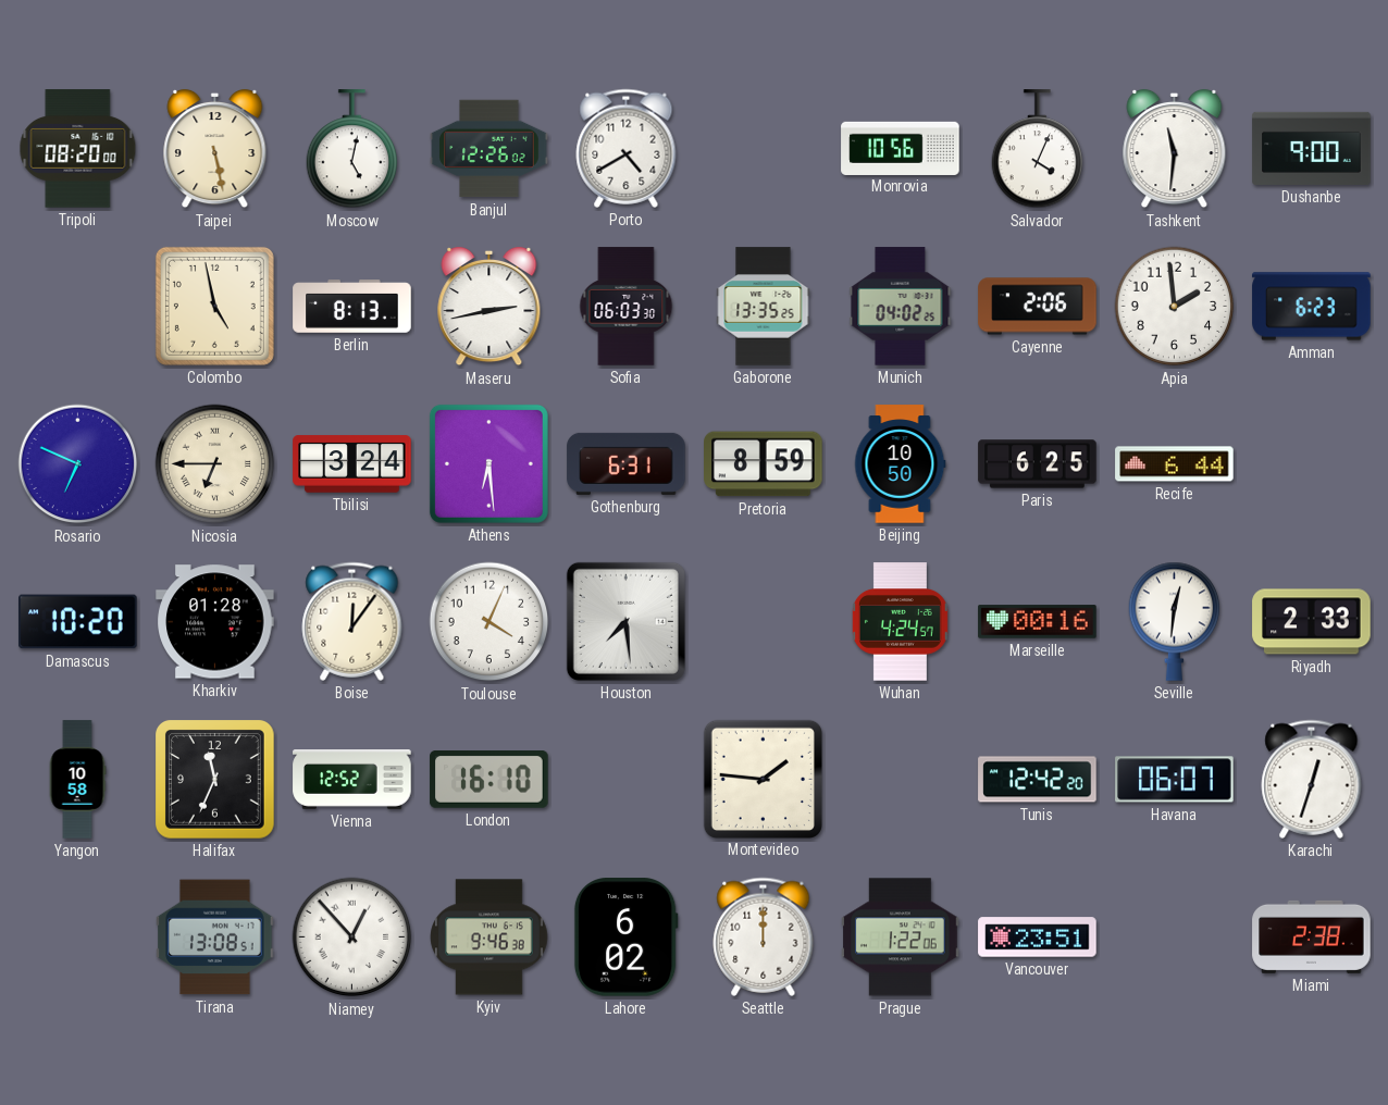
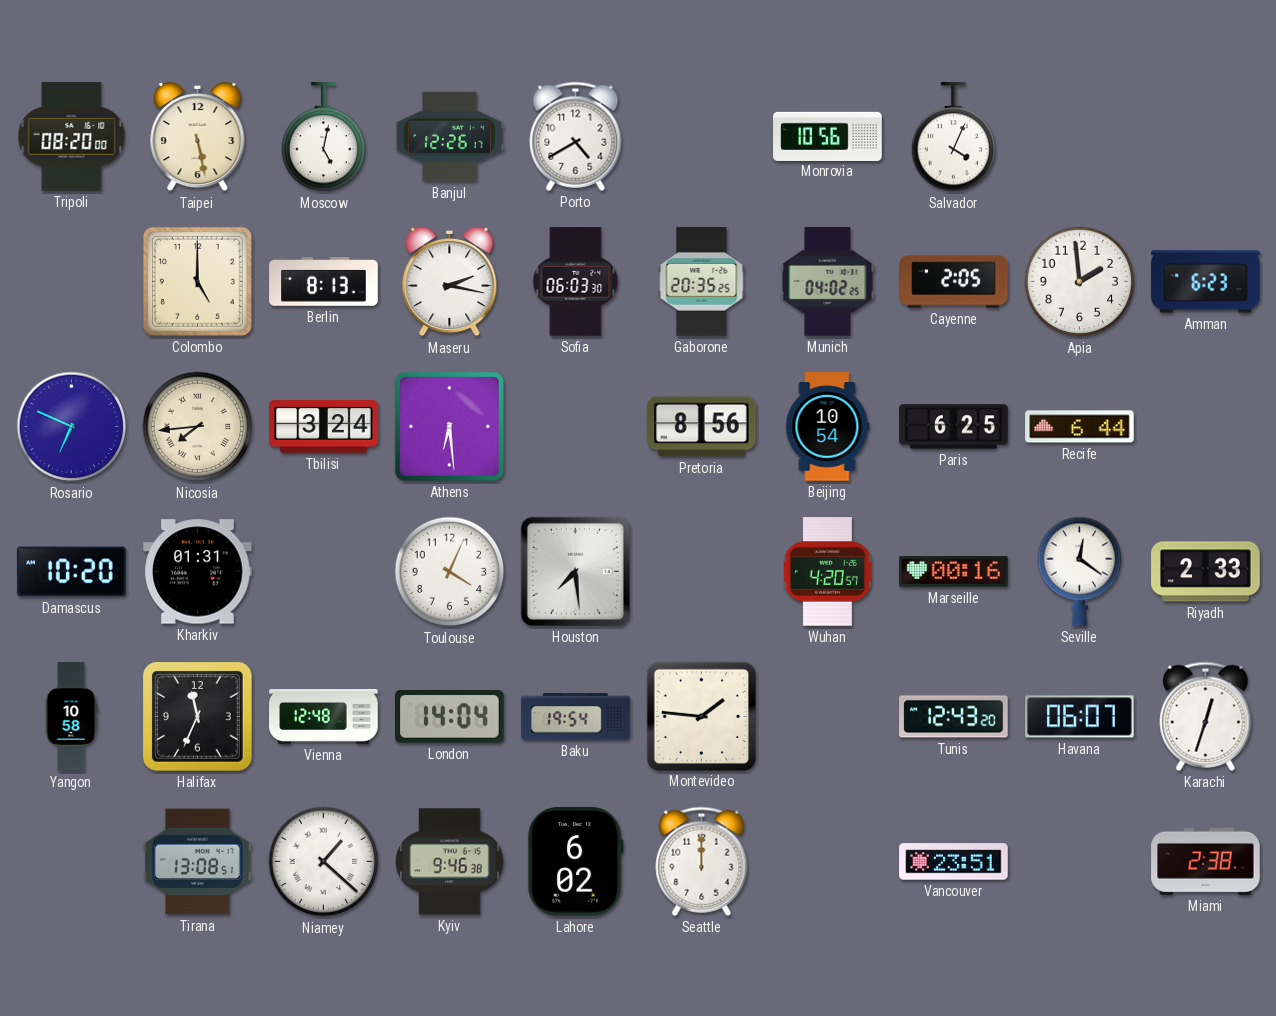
Banjul: 12:26:02 -> 12:26:17
Tashkent: 11:31 -> none
Dushanbe: 9:00 -> none
Colombo: 4:58 -> 5:00
Maseru: 2:43 -> 2:17
Gaborone: 13:35 -> 20:35
Cayenne: 2:06 -> 2:05
Nicosia: 6:45 -> 7:44
Gothenburg: 6:31 -> none
Pretoria: 8:59 -> 8:56
Beijing: 10:50 -> 10:54
Kharkiv: 01:28 -> 01:31
Boise: 12:06 -> none
Wuhan: 4:24 -> 4:20
Seville: 12:31 -> 12:21
Vienna: 12:52 -> 12:48
London: 16:10 -> 14:04
Baku: none -> 19:54
Tunis: 12:42 -> 12:43
Niamey: 12:53 -> 1:22
Prague: 1:22 -> none
